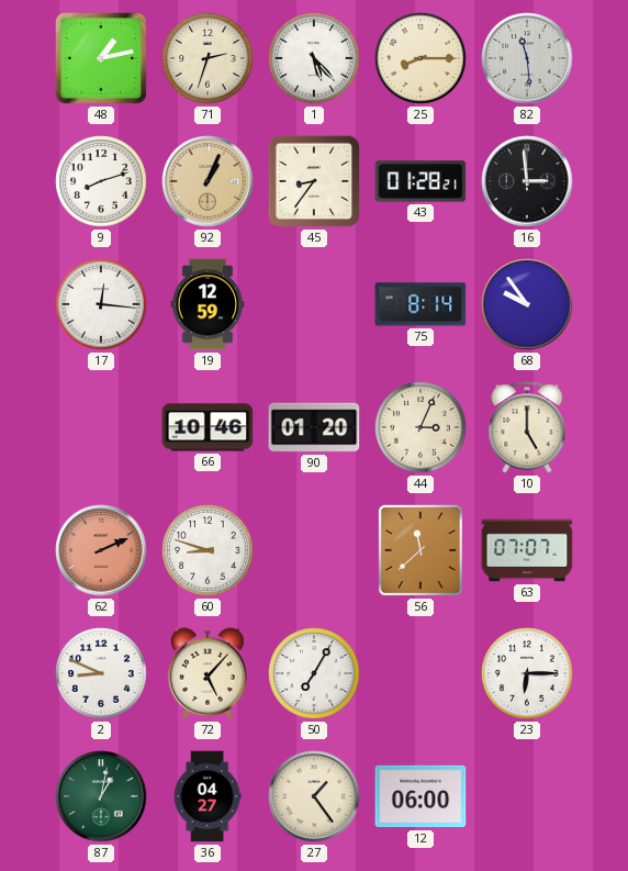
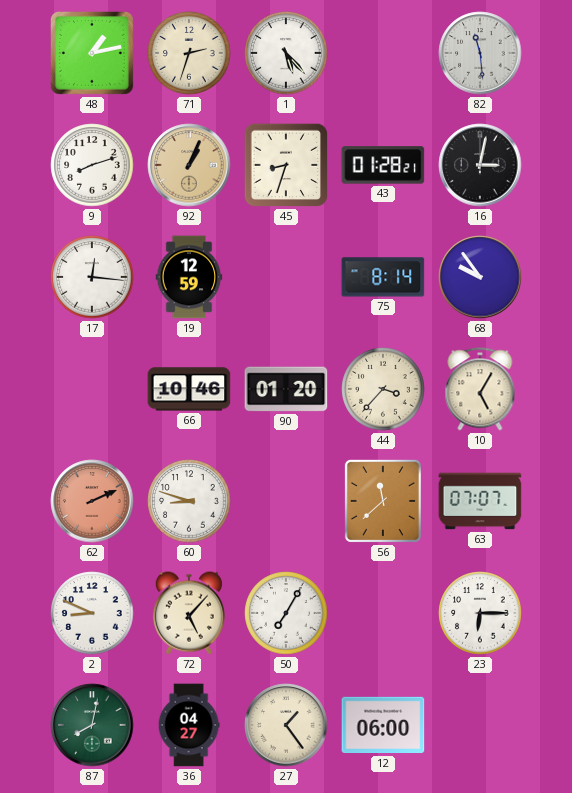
25: 8:15 -> none
45: 8:36 -> 8:33
16: 2:59 -> 3:02
44: 3:04 -> 3:37
10: 5:00 -> 5:05
87: 1:02 -> 8:02
